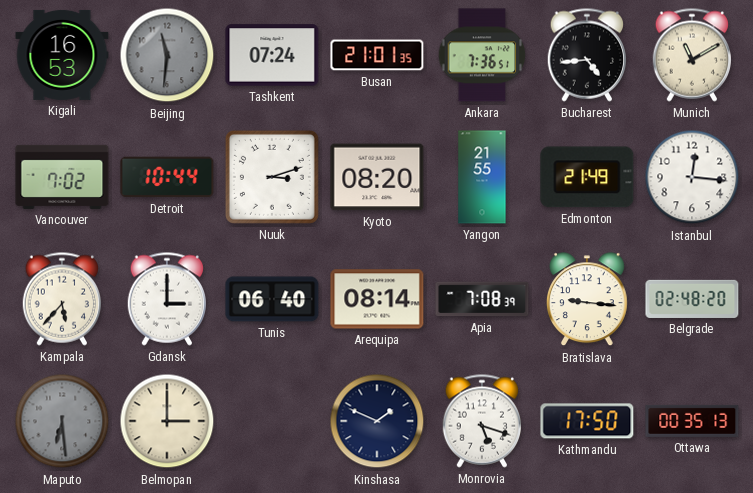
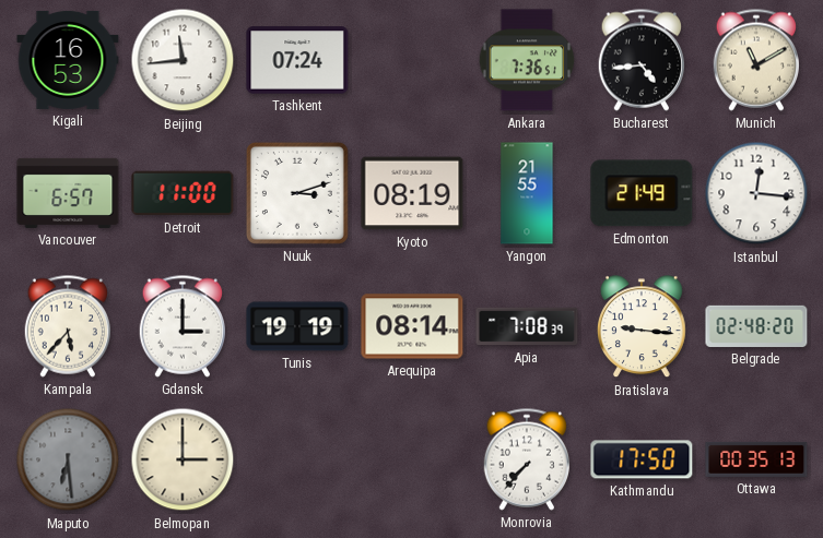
Beijing: 11:31 -> 11:44
Beijing dial: grey -> white
Busan: 21:01 -> none
Vancouver: 7:02 -> 6:57
Detroit: 10:44 -> 11:00
Kyoto: 08:20 -> 08:19
Tunis: 06:40 -> 19:19
Kinshasa: 1:49 -> none
Monrovia: 5:18 -> 7:37
